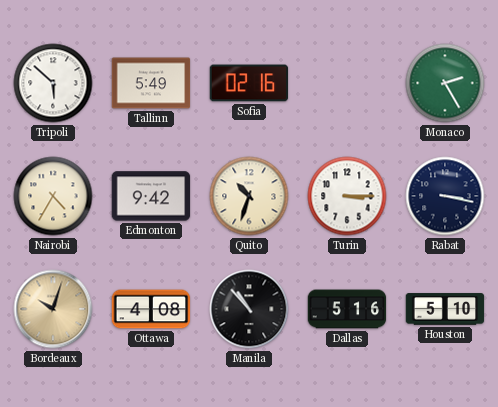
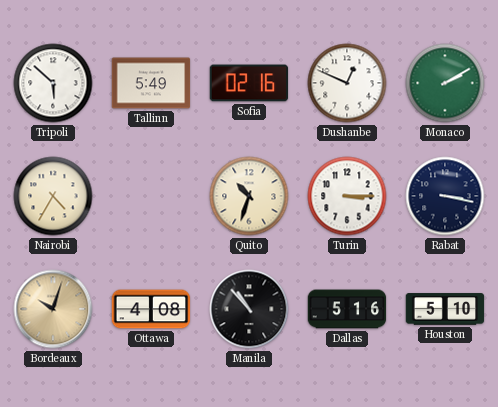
Dushanbe: none -> 12:49
Monaco: 2:25 -> 2:10
Edmonton: 9:42 -> none
